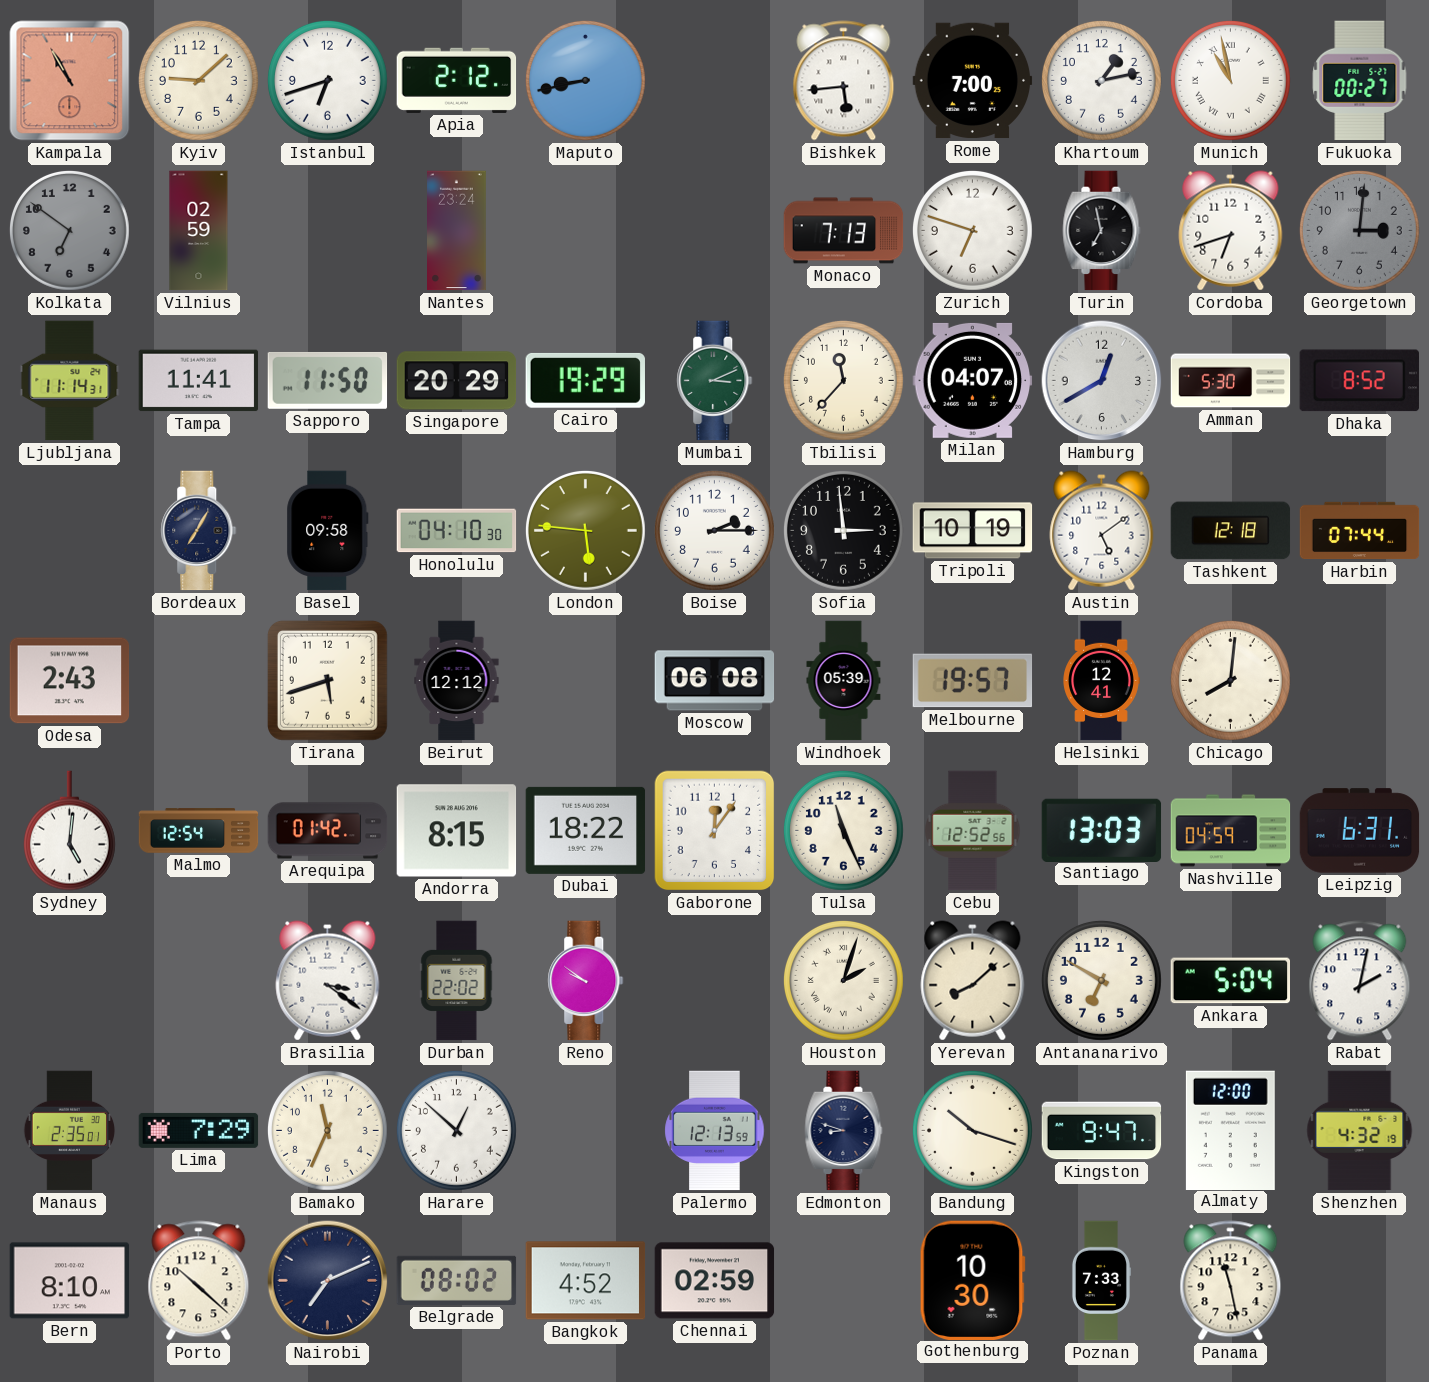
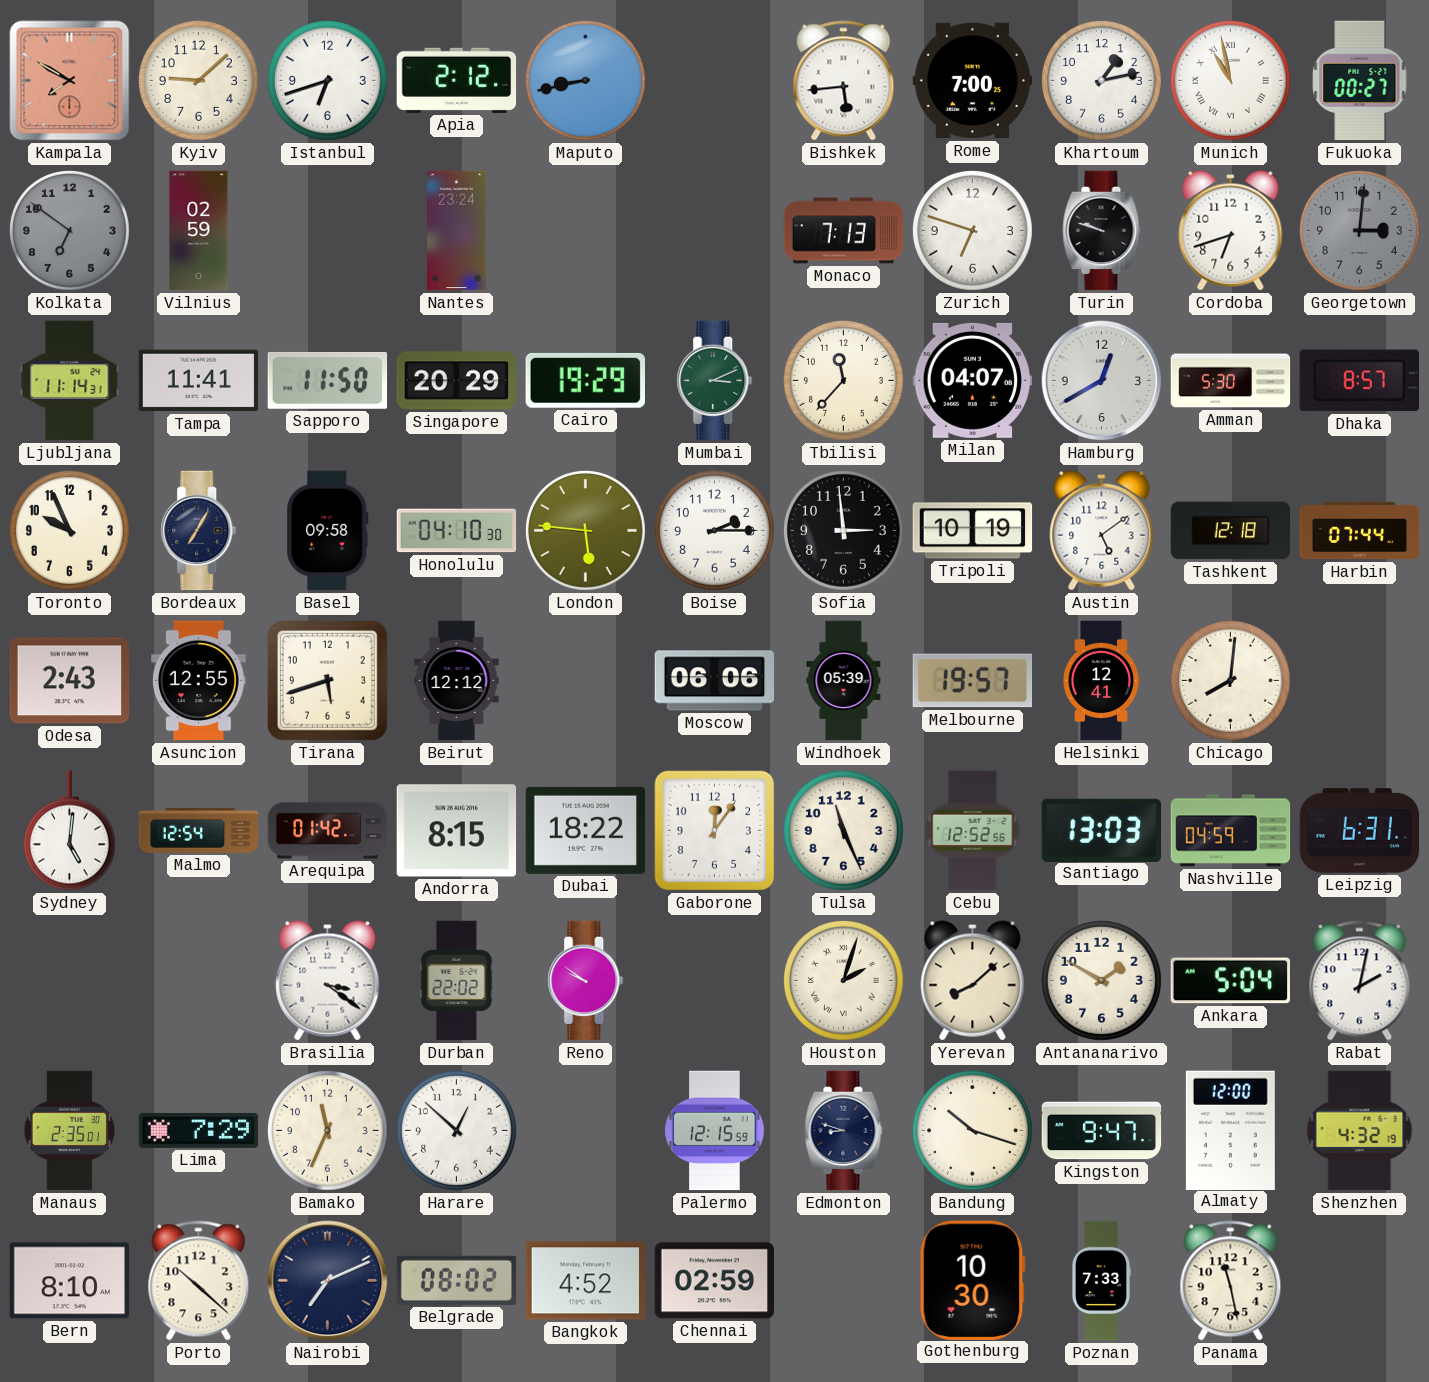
Kampala: 10:55 -> 7:50
Turin: 6:58 -> 9:48
Dhaka: 8:52 -> 8:57
Toronto: none -> 9:56
Asuncion: none -> 12:55
Moscow: 06:08 -> 06:06
Antananarivo: 6:50 -> 1:50
Palermo: 12:13 -> 12:15
